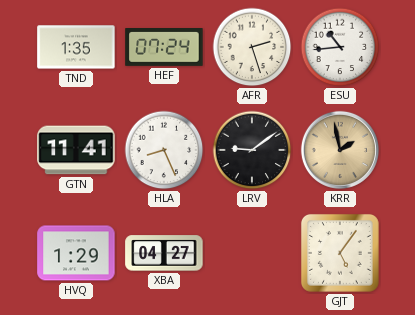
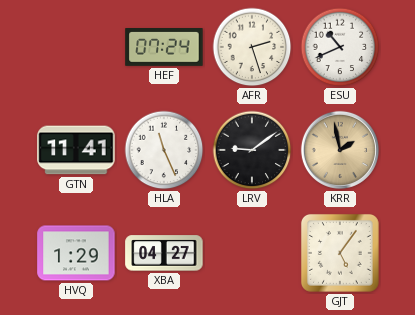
TND: 1:35 -> none
ESU: 10:44 -> 10:41
HLA: 8:26 -> 11:26
